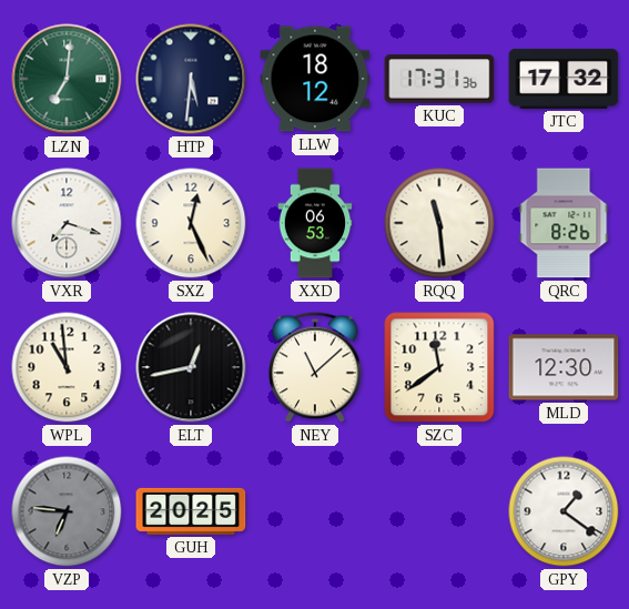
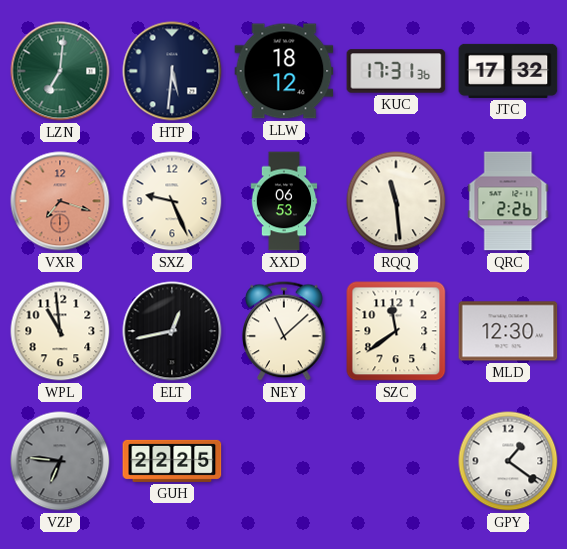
VXR dial: white -> salmon
SXZ: 12:26 -> 9:26
QRC: 8:26 -> 2:26
GUH: 20:25 -> 22:25
